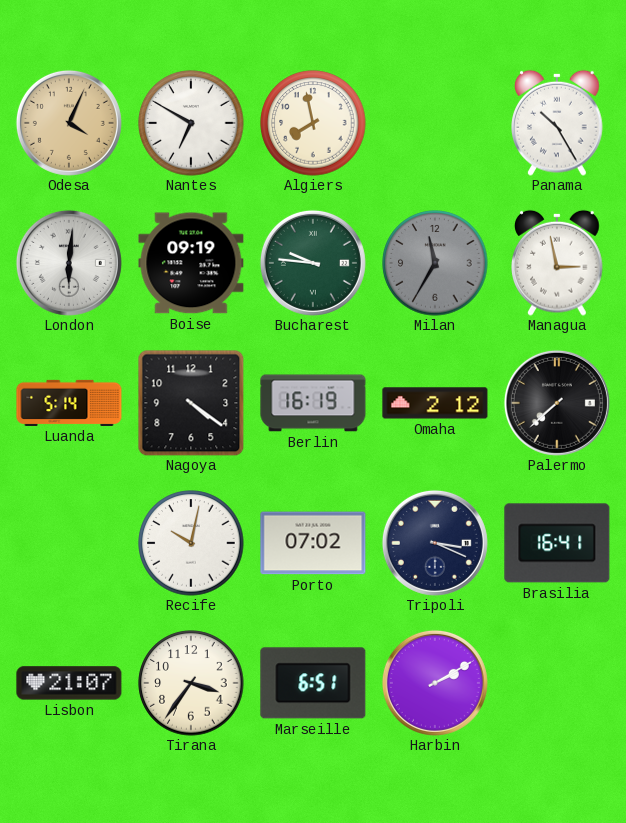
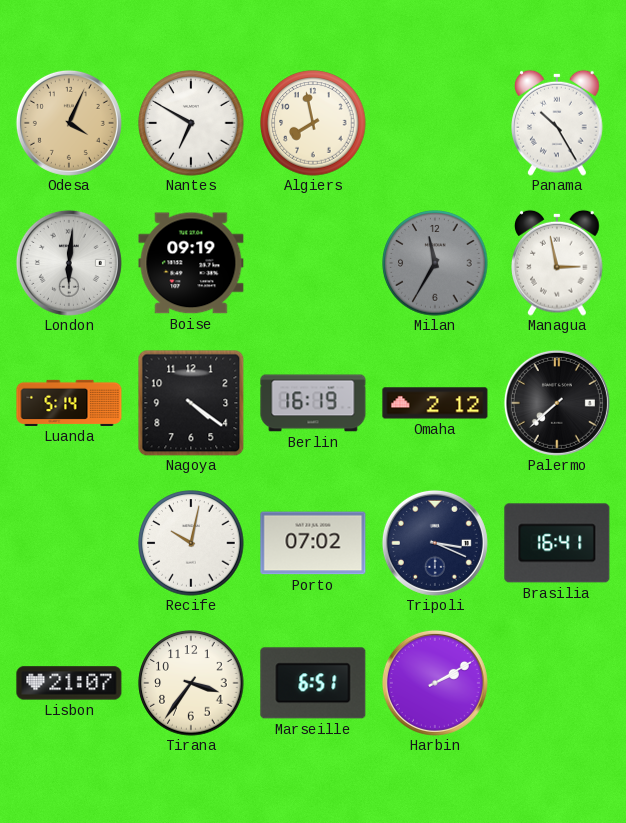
Bucharest: 9:46 -> none
